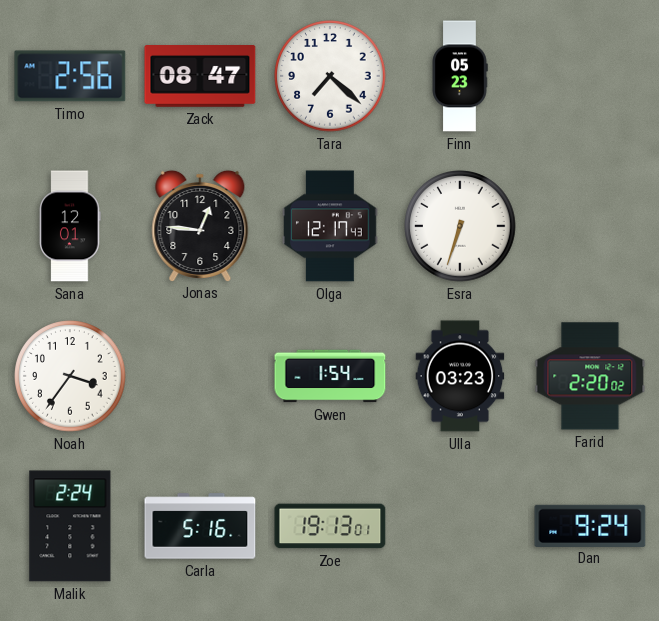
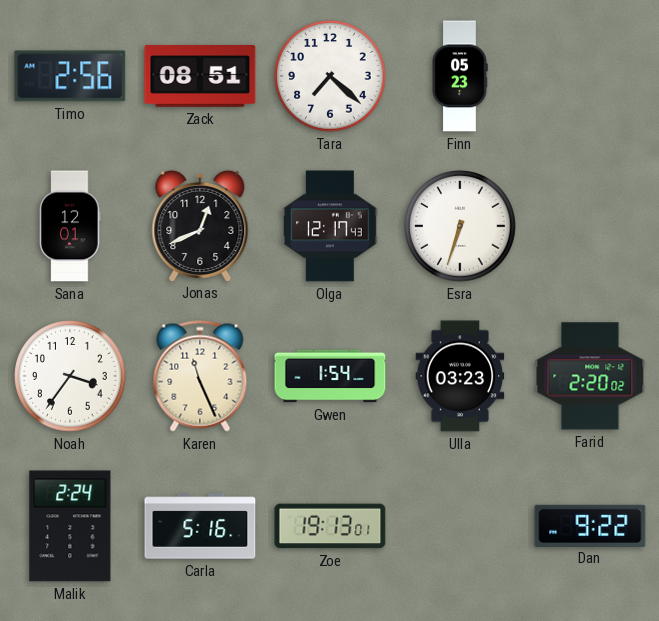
Zack: 08:47 -> 08:51
Jonas: 12:46 -> 12:41
Karen: none -> 11:26
Dan: 9:24 -> 9:22
